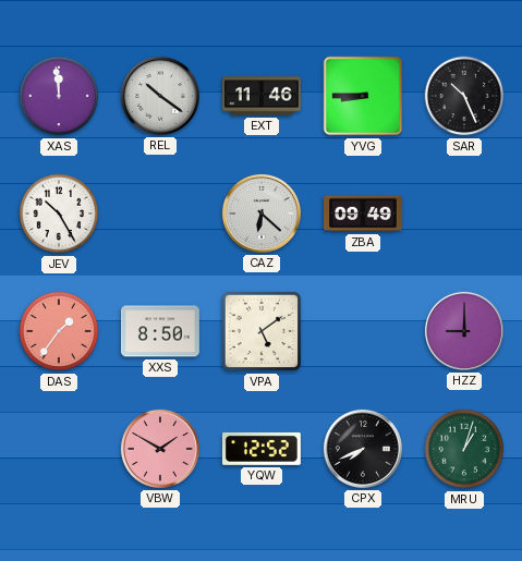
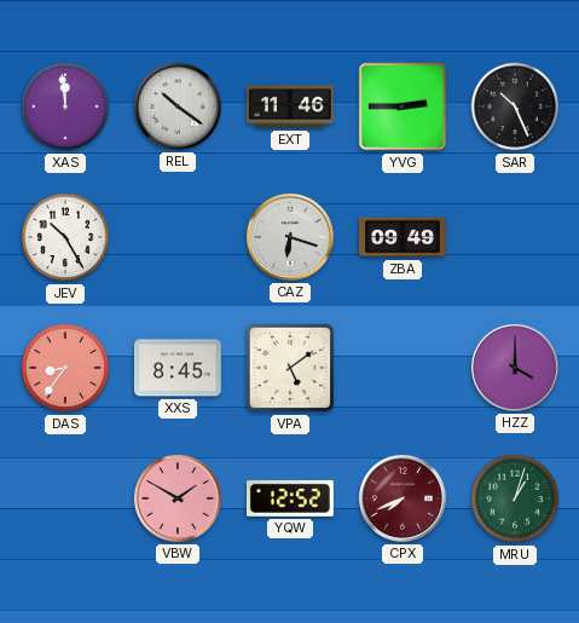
YVG: 8:45 -> 2:45
CAZ: 6:22 -> 6:18
DAS: 1:36 -> 8:36
XXS: 8:50 -> 8:45
HZZ: 9:00 -> 4:00
CPX dial: black -> burgundy
